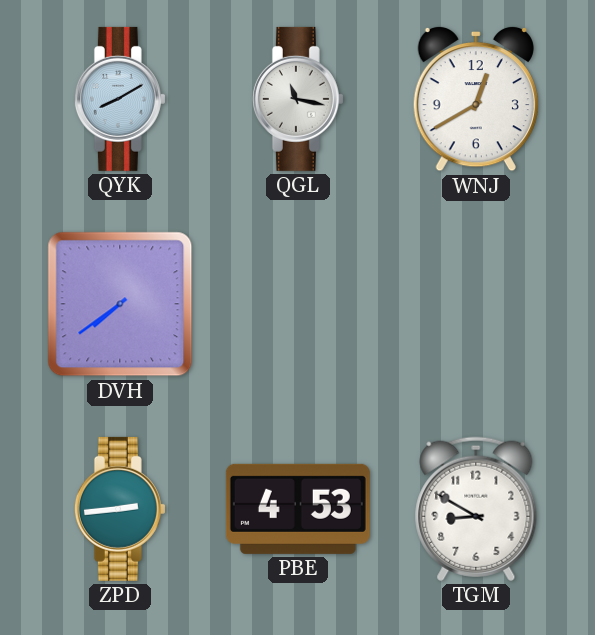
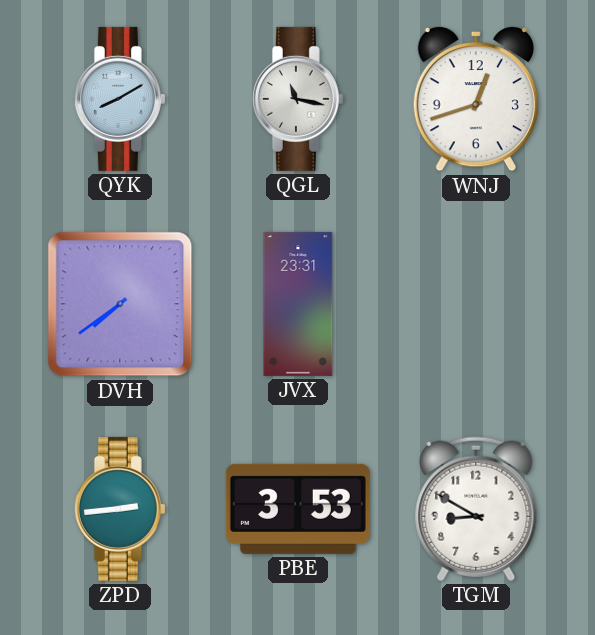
WNJ: 12:40 -> 12:42
JVX: none -> 23:31
PBE: 4:53 -> 3:53
